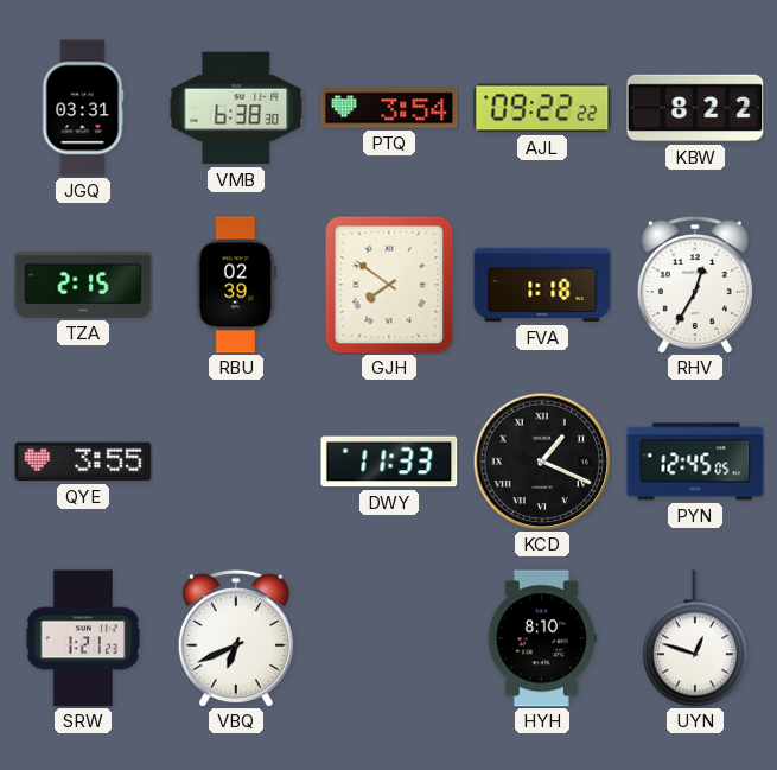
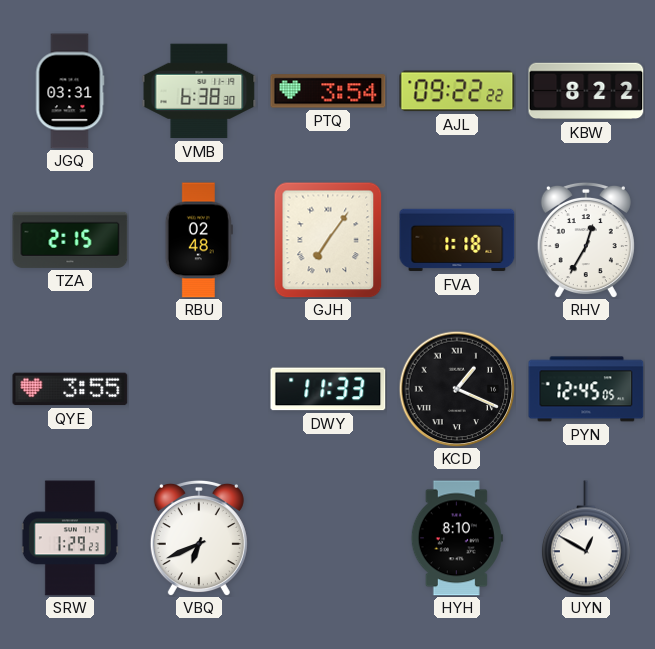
RBU: 02:39 -> 02:48
GJH: 7:51 -> 7:06
SRW: 1:21 -> 1:29
UYN: 12:48 -> 12:50
